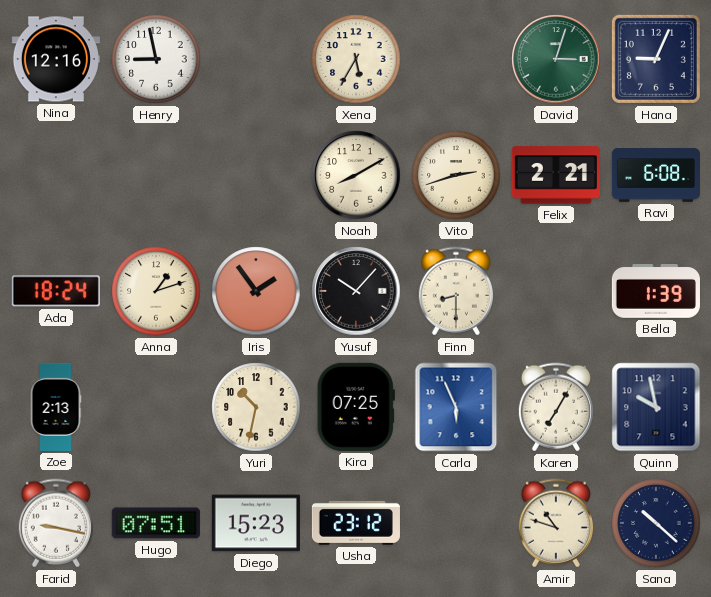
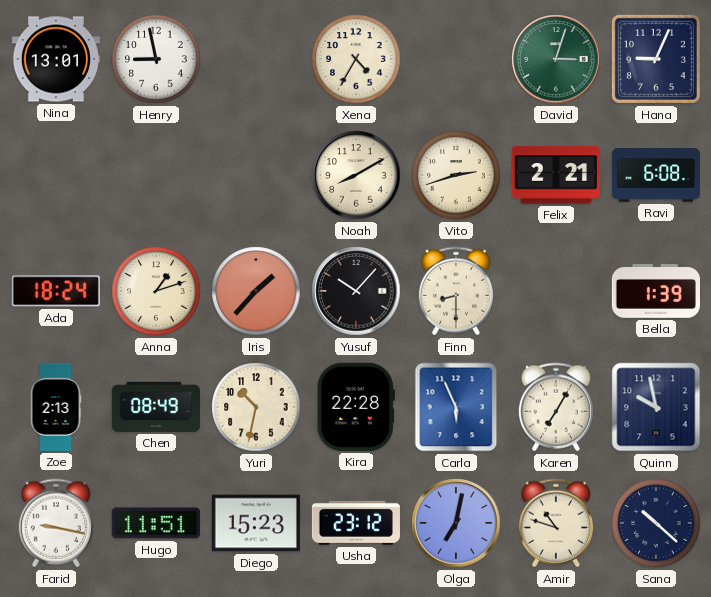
Nina: 12:16 -> 13:01
Xena: 5:35 -> 4:35
Iris: 1:54 -> 1:37
Chen: none -> 08:49
Kira: 07:25 -> 22:28
Hugo: 07:51 -> 11:51
Olga: none -> 7:02
